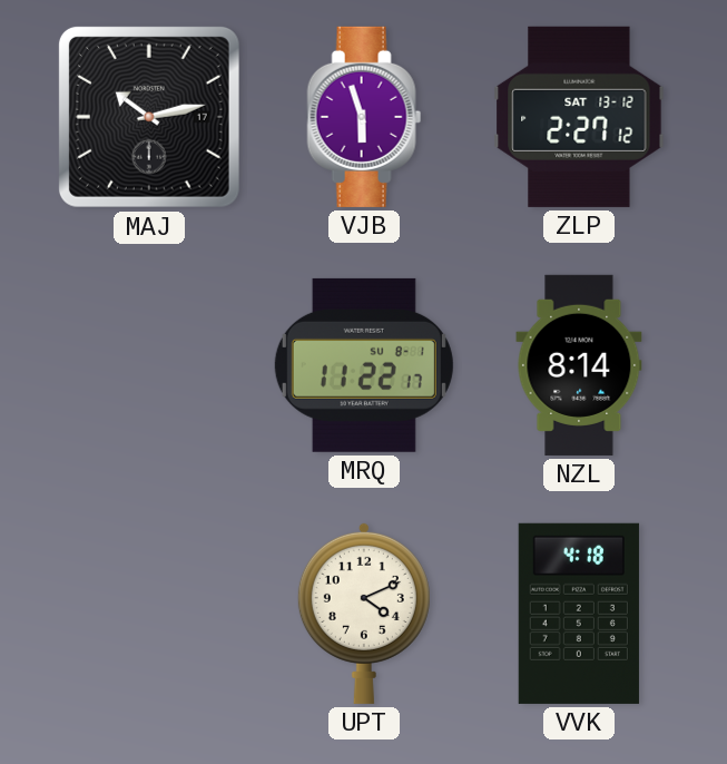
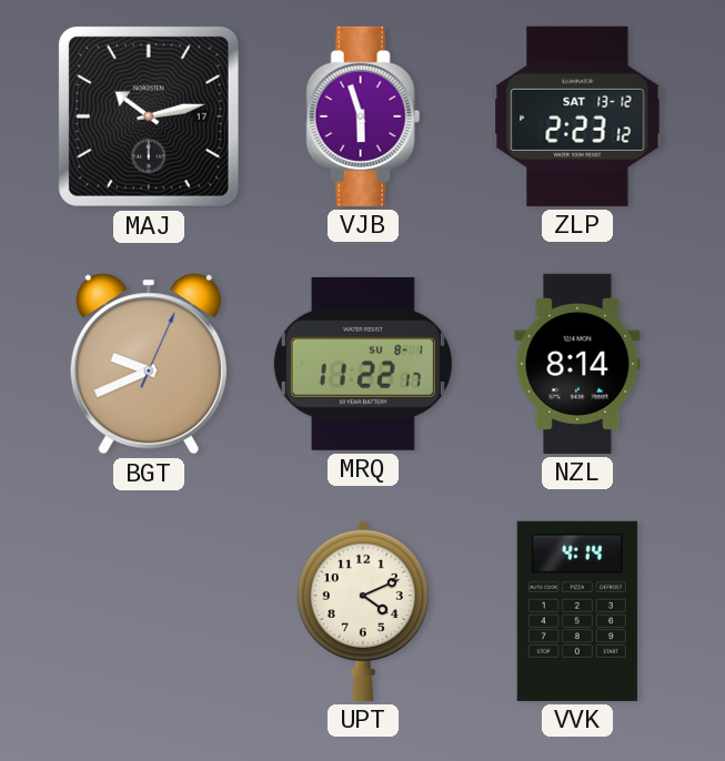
ZLP: 2:27 -> 2:23
BGT: none -> 9:41
VVK: 4:18 -> 4:14
